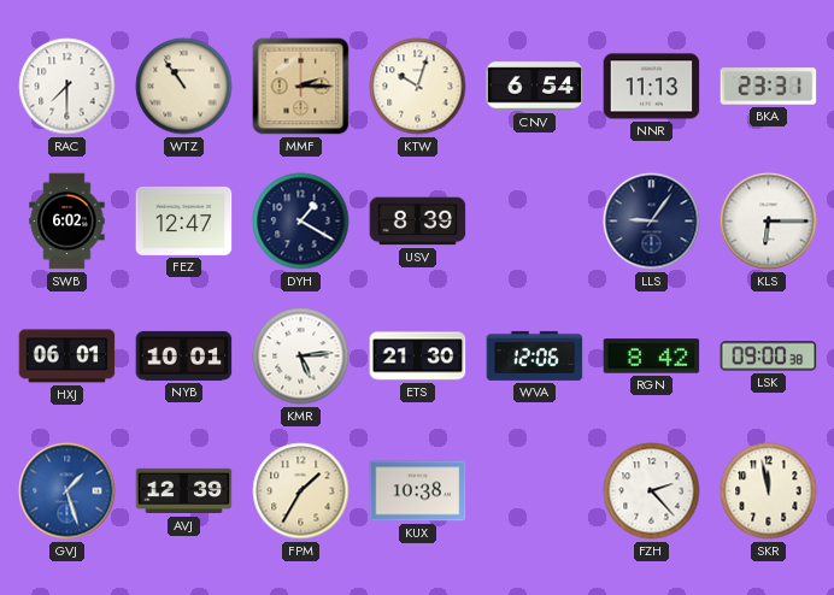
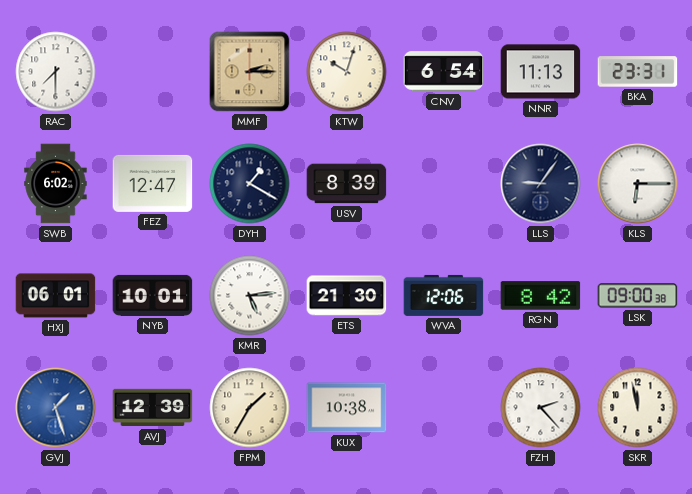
WTZ: 10:54 -> none
